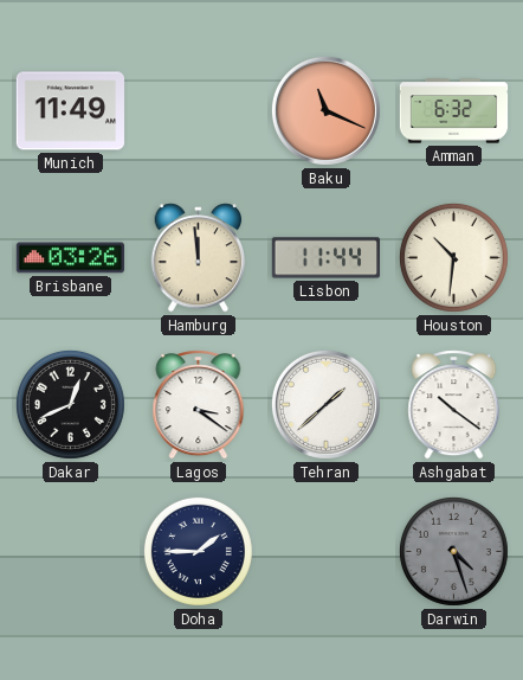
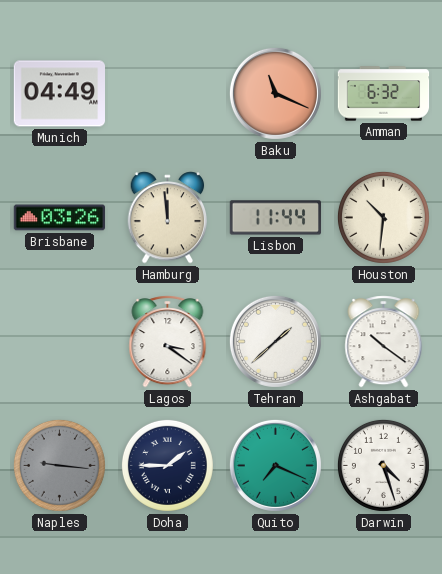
Munich: 11:49 -> 04:49
Dakar: 12:41 -> none
Naples: none -> 9:16
Quito: none -> 7:19
Darwin dial: grey -> white
